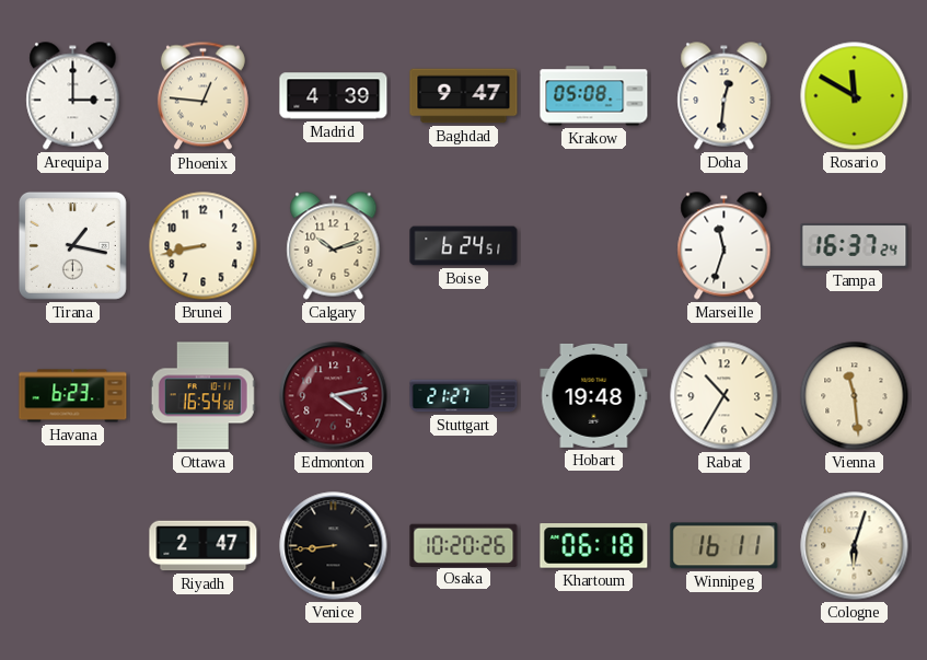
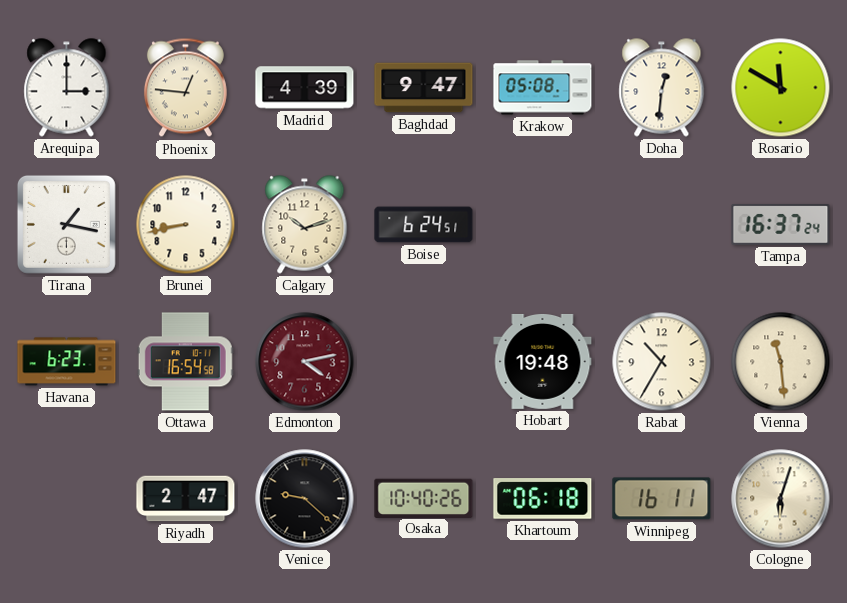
Marseille: 11:33 -> none
Stuttgart: 21:27 -> none
Venice: 8:44 -> 9:22
Osaka: 10:20 -> 10:40
